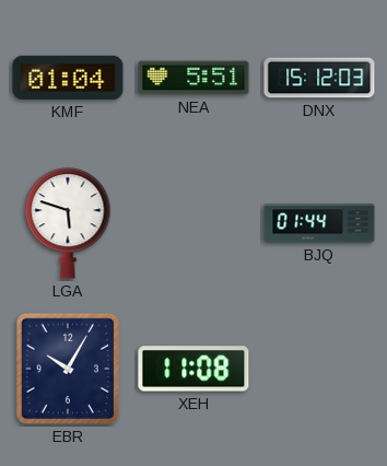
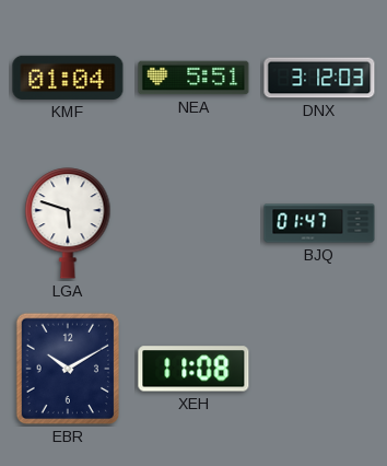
DNX: 15:12 -> 3:12
BJQ: 01:44 -> 01:47
EBR: 10:05 -> 10:10
